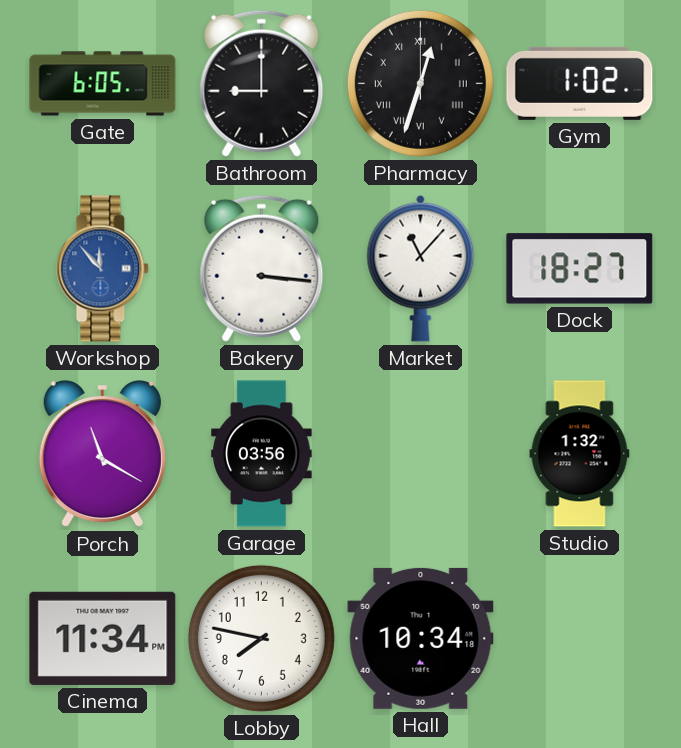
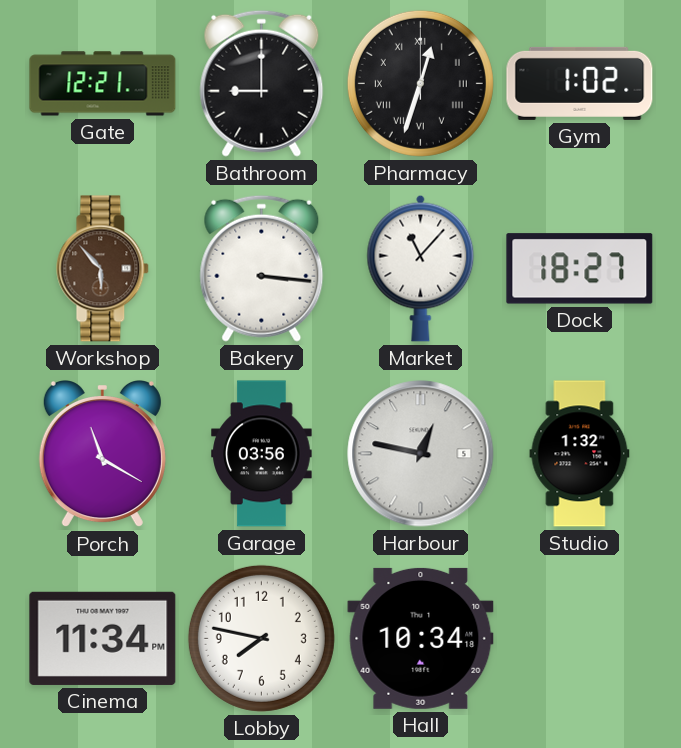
Gate: 6:05 -> 12:21
Workshop: 11:53 -> 5:53
Workshop dial: blue -> brown
Harbour: none -> 12:47
